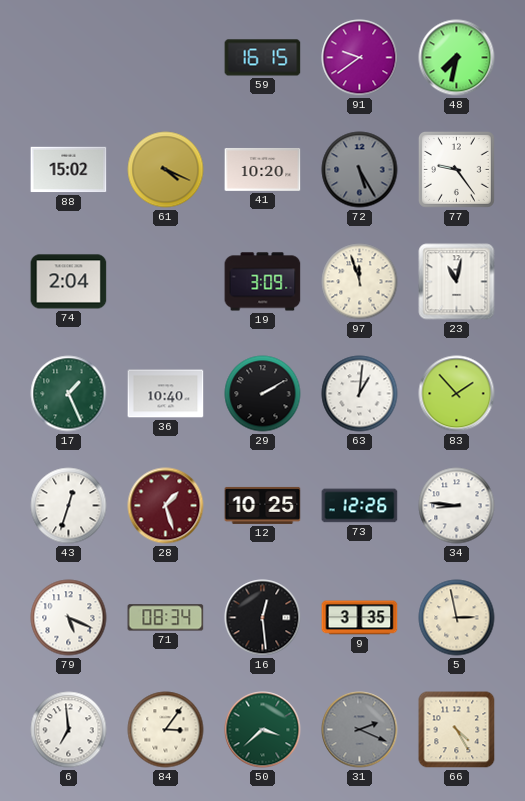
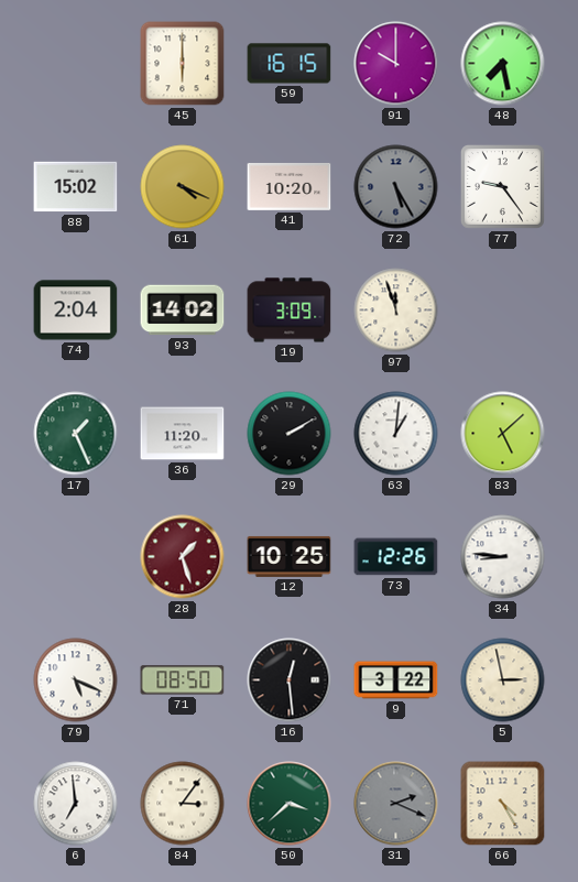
45: none -> 6:00
91: 9:39 -> 10:00
48: 7:32 -> 7:28
93: none -> 14:02
23: 11:02 -> none
36: 10:40 -> 11:20
83: 1:53 -> 5:08
43: 12:33 -> none
71: 08:34 -> 08:50
9: 3:35 -> 3:22
